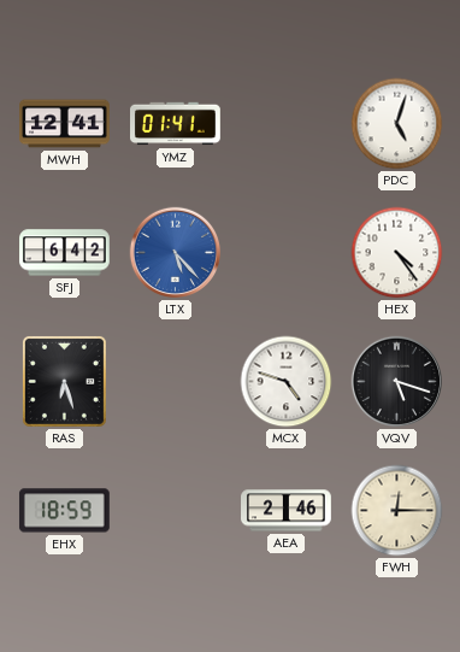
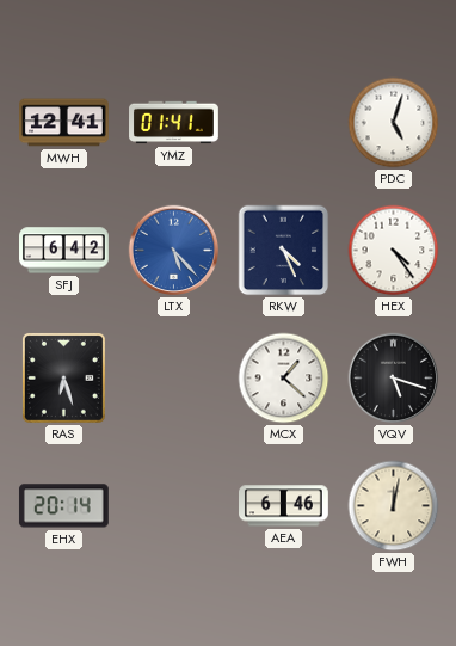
RKW: none -> 4:26
MCX: 4:48 -> 1:22
EHX: 18:59 -> 20:14
AEA: 2:46 -> 6:46
FWH: 12:15 -> 12:02
